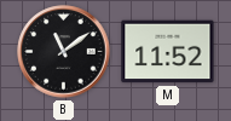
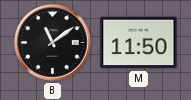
M: 11:52 -> 11:50
